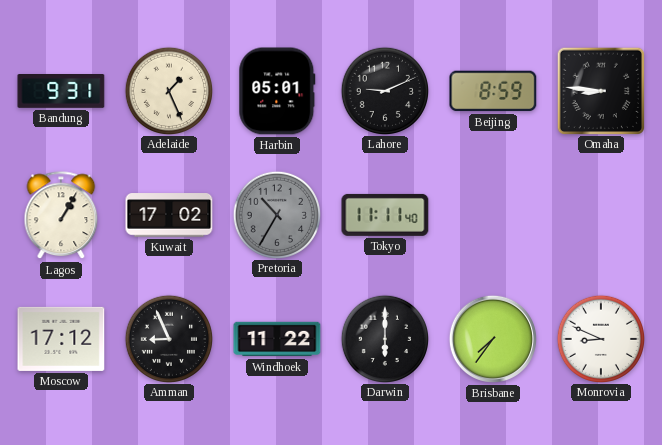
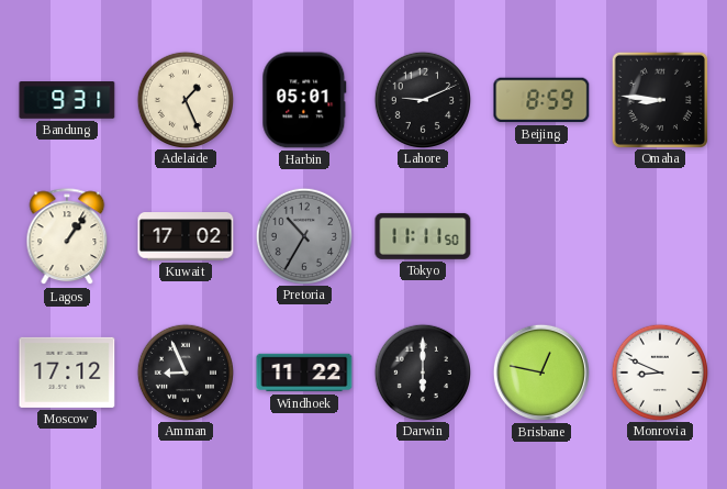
Lagos: 1:05 -> 1:06
Tokyo: 11:11:40 -> 11:11:50
Brisbane: 7:36 -> 12:47
